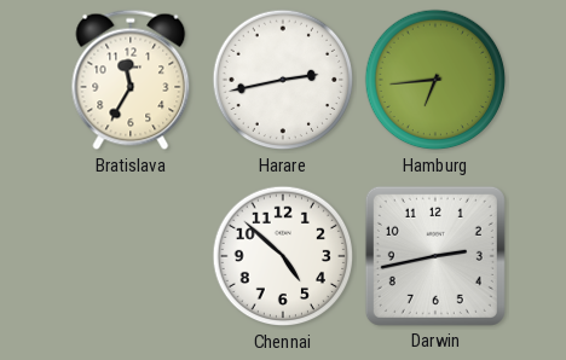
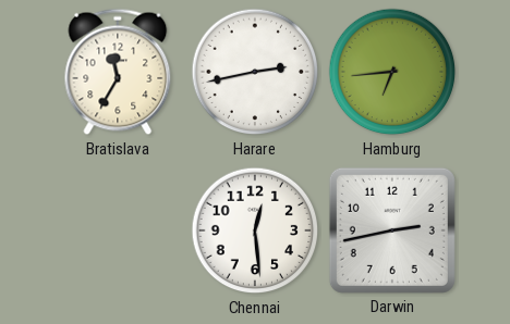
Chennai: 4:52 -> 12:29
